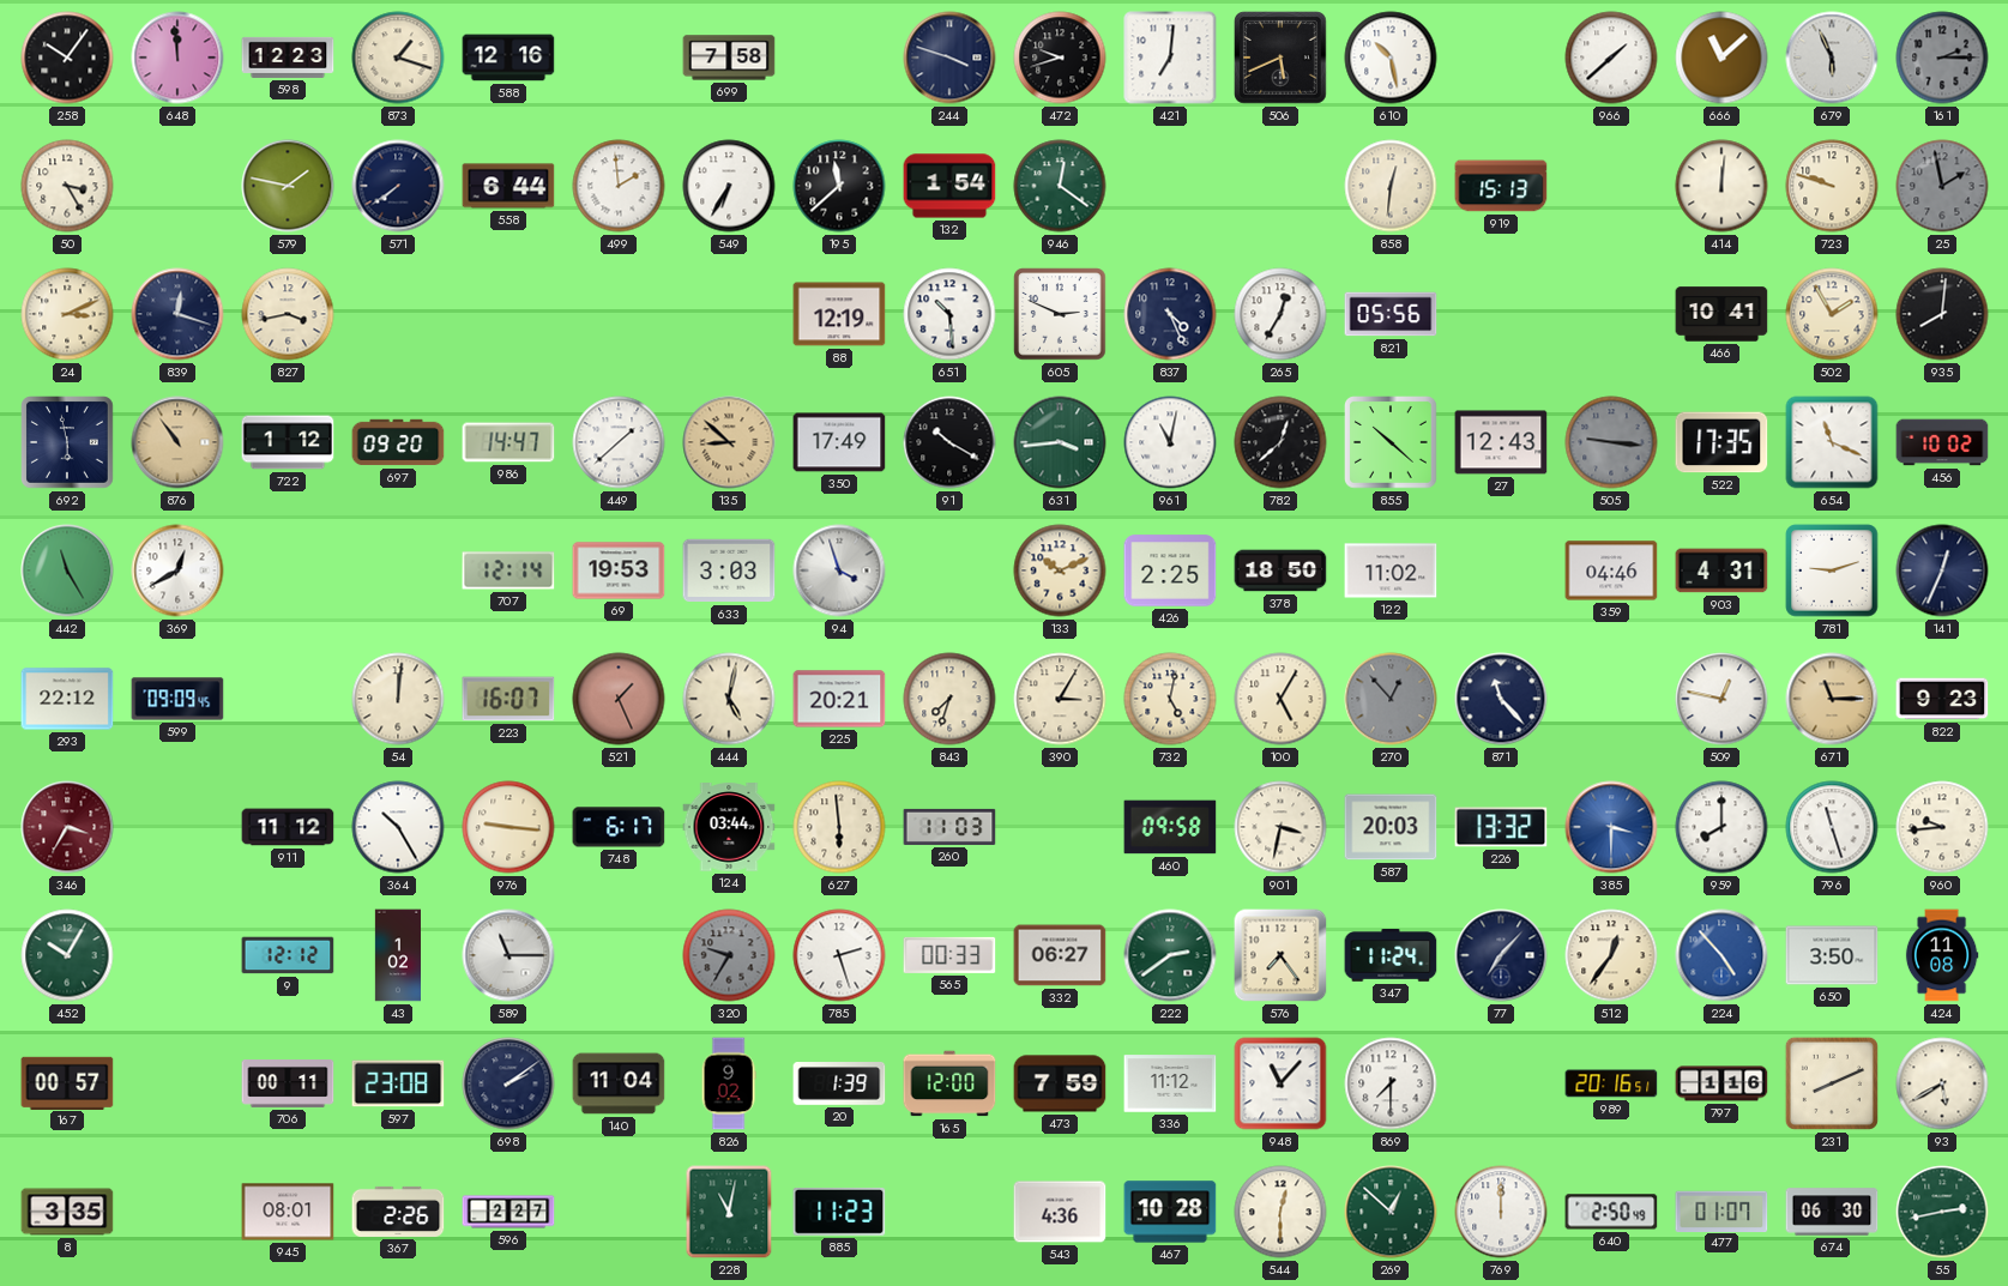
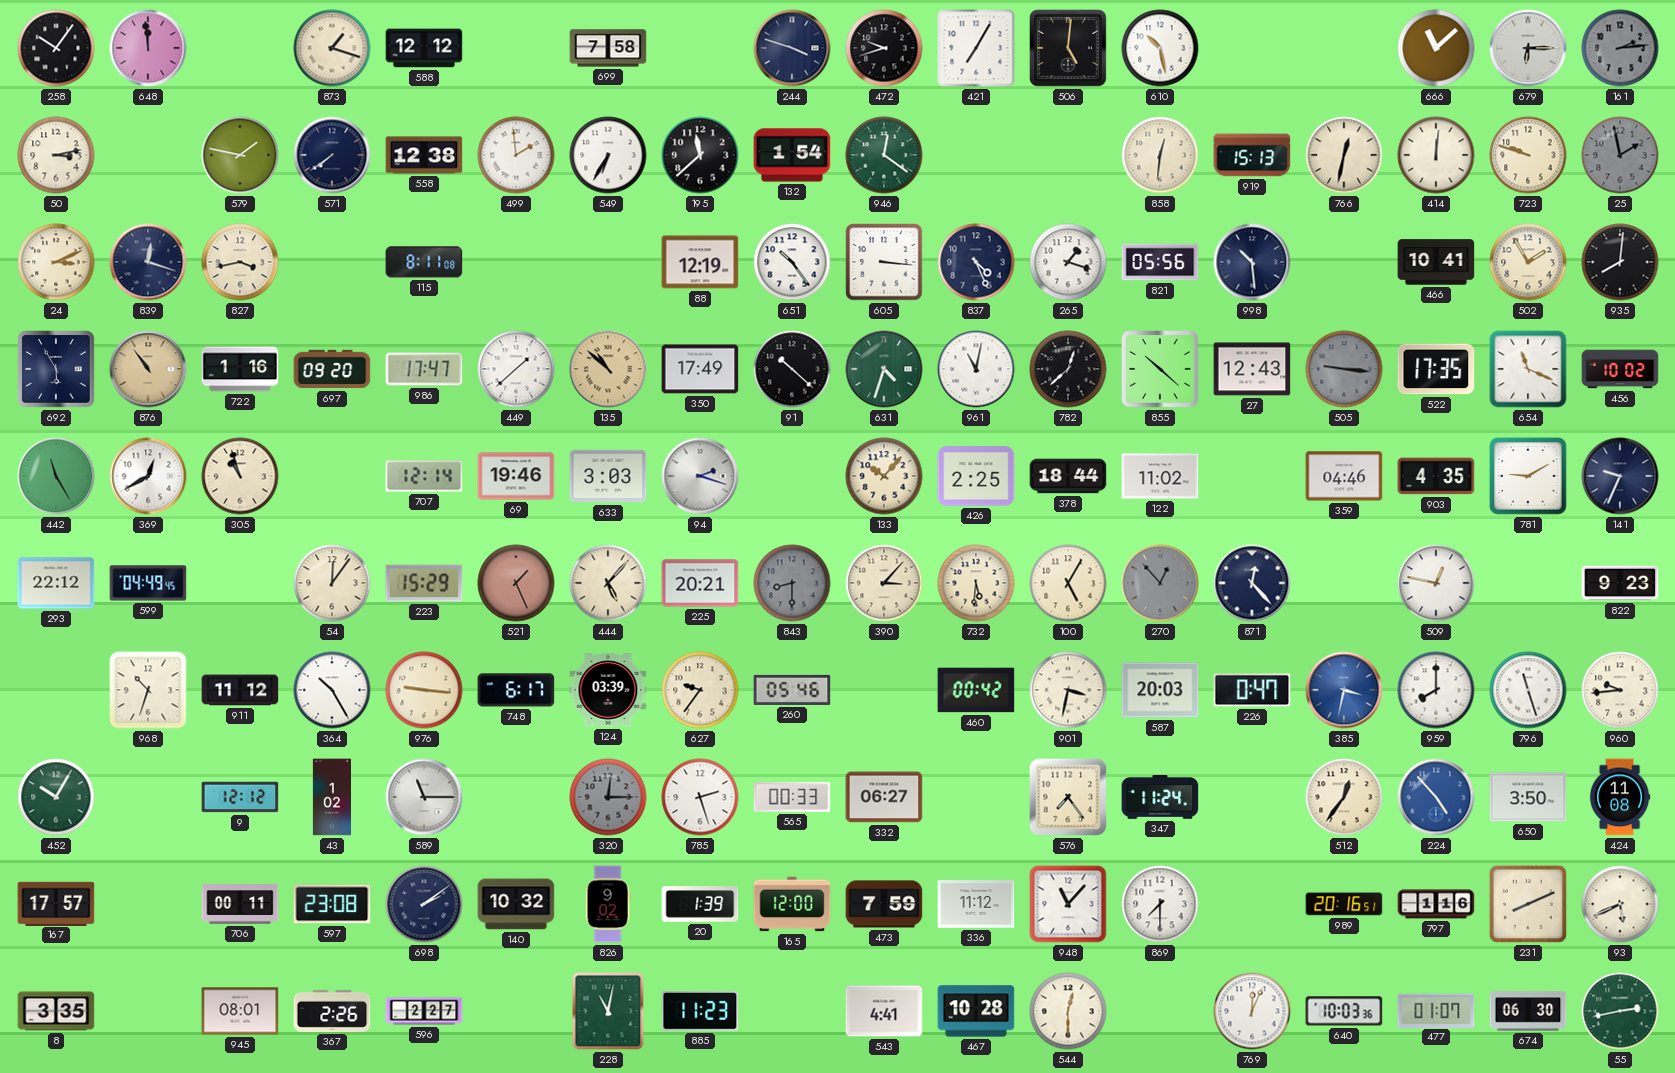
598: 12:23 -> none
588: 12:16 -> 12:12
421: 7:01 -> 7:05
506: 5:41 -> 5:01
966: 1:38 -> none
679: 5:56 -> 6:15
161: 2:15 -> 2:14
50: 3:25 -> 3:13
558: 6:44 -> 12:38
766: none -> 12:32
115: none -> 8:11
651: 10:29 -> 10:24
605: 2:49 -> 3:16
265: 12:35 -> 1:18
998: none -> 10:29
692: 5:58 -> 5:55
722: 1:12 -> 1:16
986: 14:47 -> 17:47
135: 8:52 -> 10:52
91: 10:20 -> 10:22
631: 3:44 -> 4:33
305: none -> 10:57
69: 19:53 -> 19:46
94: 3:57 -> 2:18
133: 10:11 -> 10:07
378: 18:50 -> 18:44
903: 4:31 -> 4:35
781: 9:12 -> 9:10
141: 12:34 -> 9:34
599: 09:09 -> 04:49
54: 12:01 -> 12:06
223: 16:07 -> 15:29
444: 5:02 -> 5:07
843: 7:33 -> 8:30
843 dial: cream -> grey
390: 3:05 -> 3:07
732: 5:02 -> 5:31
871: 11:23 -> 12:23
671: 11:15 -> none
346: 3:35 -> none
968: none -> 10:33
124: 03:44 -> 03:39
627: 5:59 -> 9:36
260: 11:03 -> 05:46
460: 09:58 -> 00:42
226: 13:32 -> 0:47
385: 3:30 -> 3:32
320: 9:35 -> 12:15
222: 2:39 -> none
77: 7:07 -> none
167: 00:57 -> 17:57
140: 11:04 -> 10:32
93: 5:40 -> 5:41
543: 4:36 -> 4:41
269: 12:52 -> none
769: 12:00 -> 12:04
640: 2:50 -> 10:03
